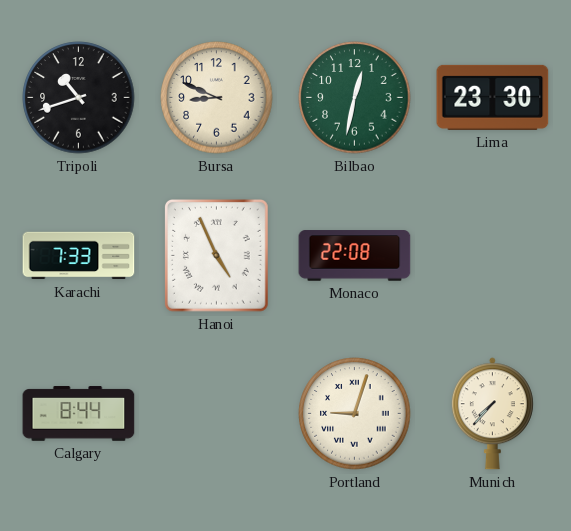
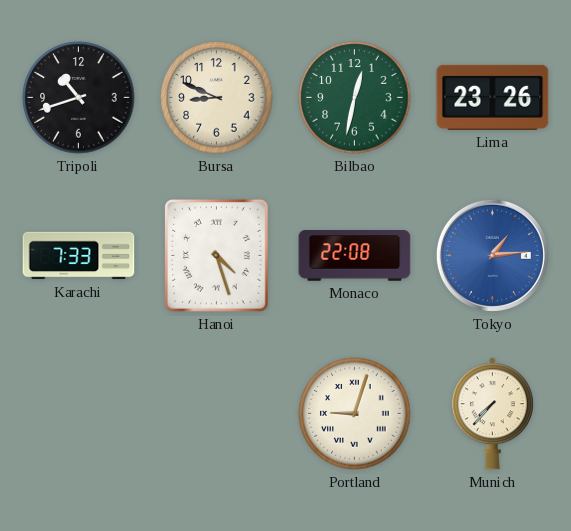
Lima: 23:30 -> 23:26
Hanoi: 4:56 -> 4:27
Tokyo: none -> 1:14
Calgary: 8:44 -> none
